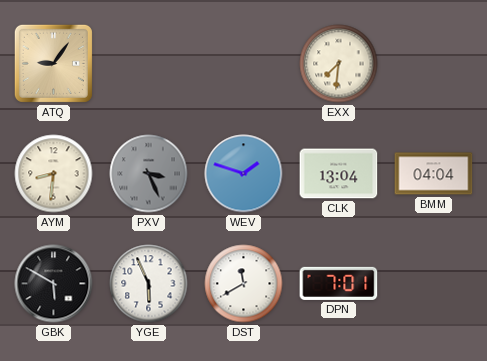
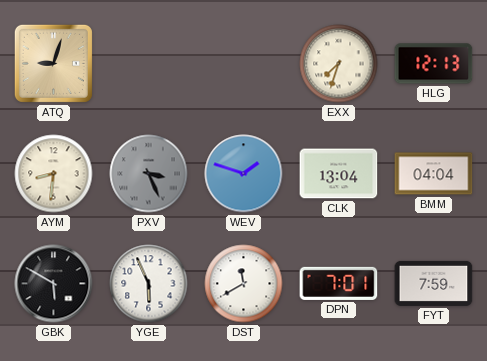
ATQ: 9:06 -> 9:03
EXX: 7:31 -> 7:33
HLG: none -> 12:13
FYT: none -> 7:59
